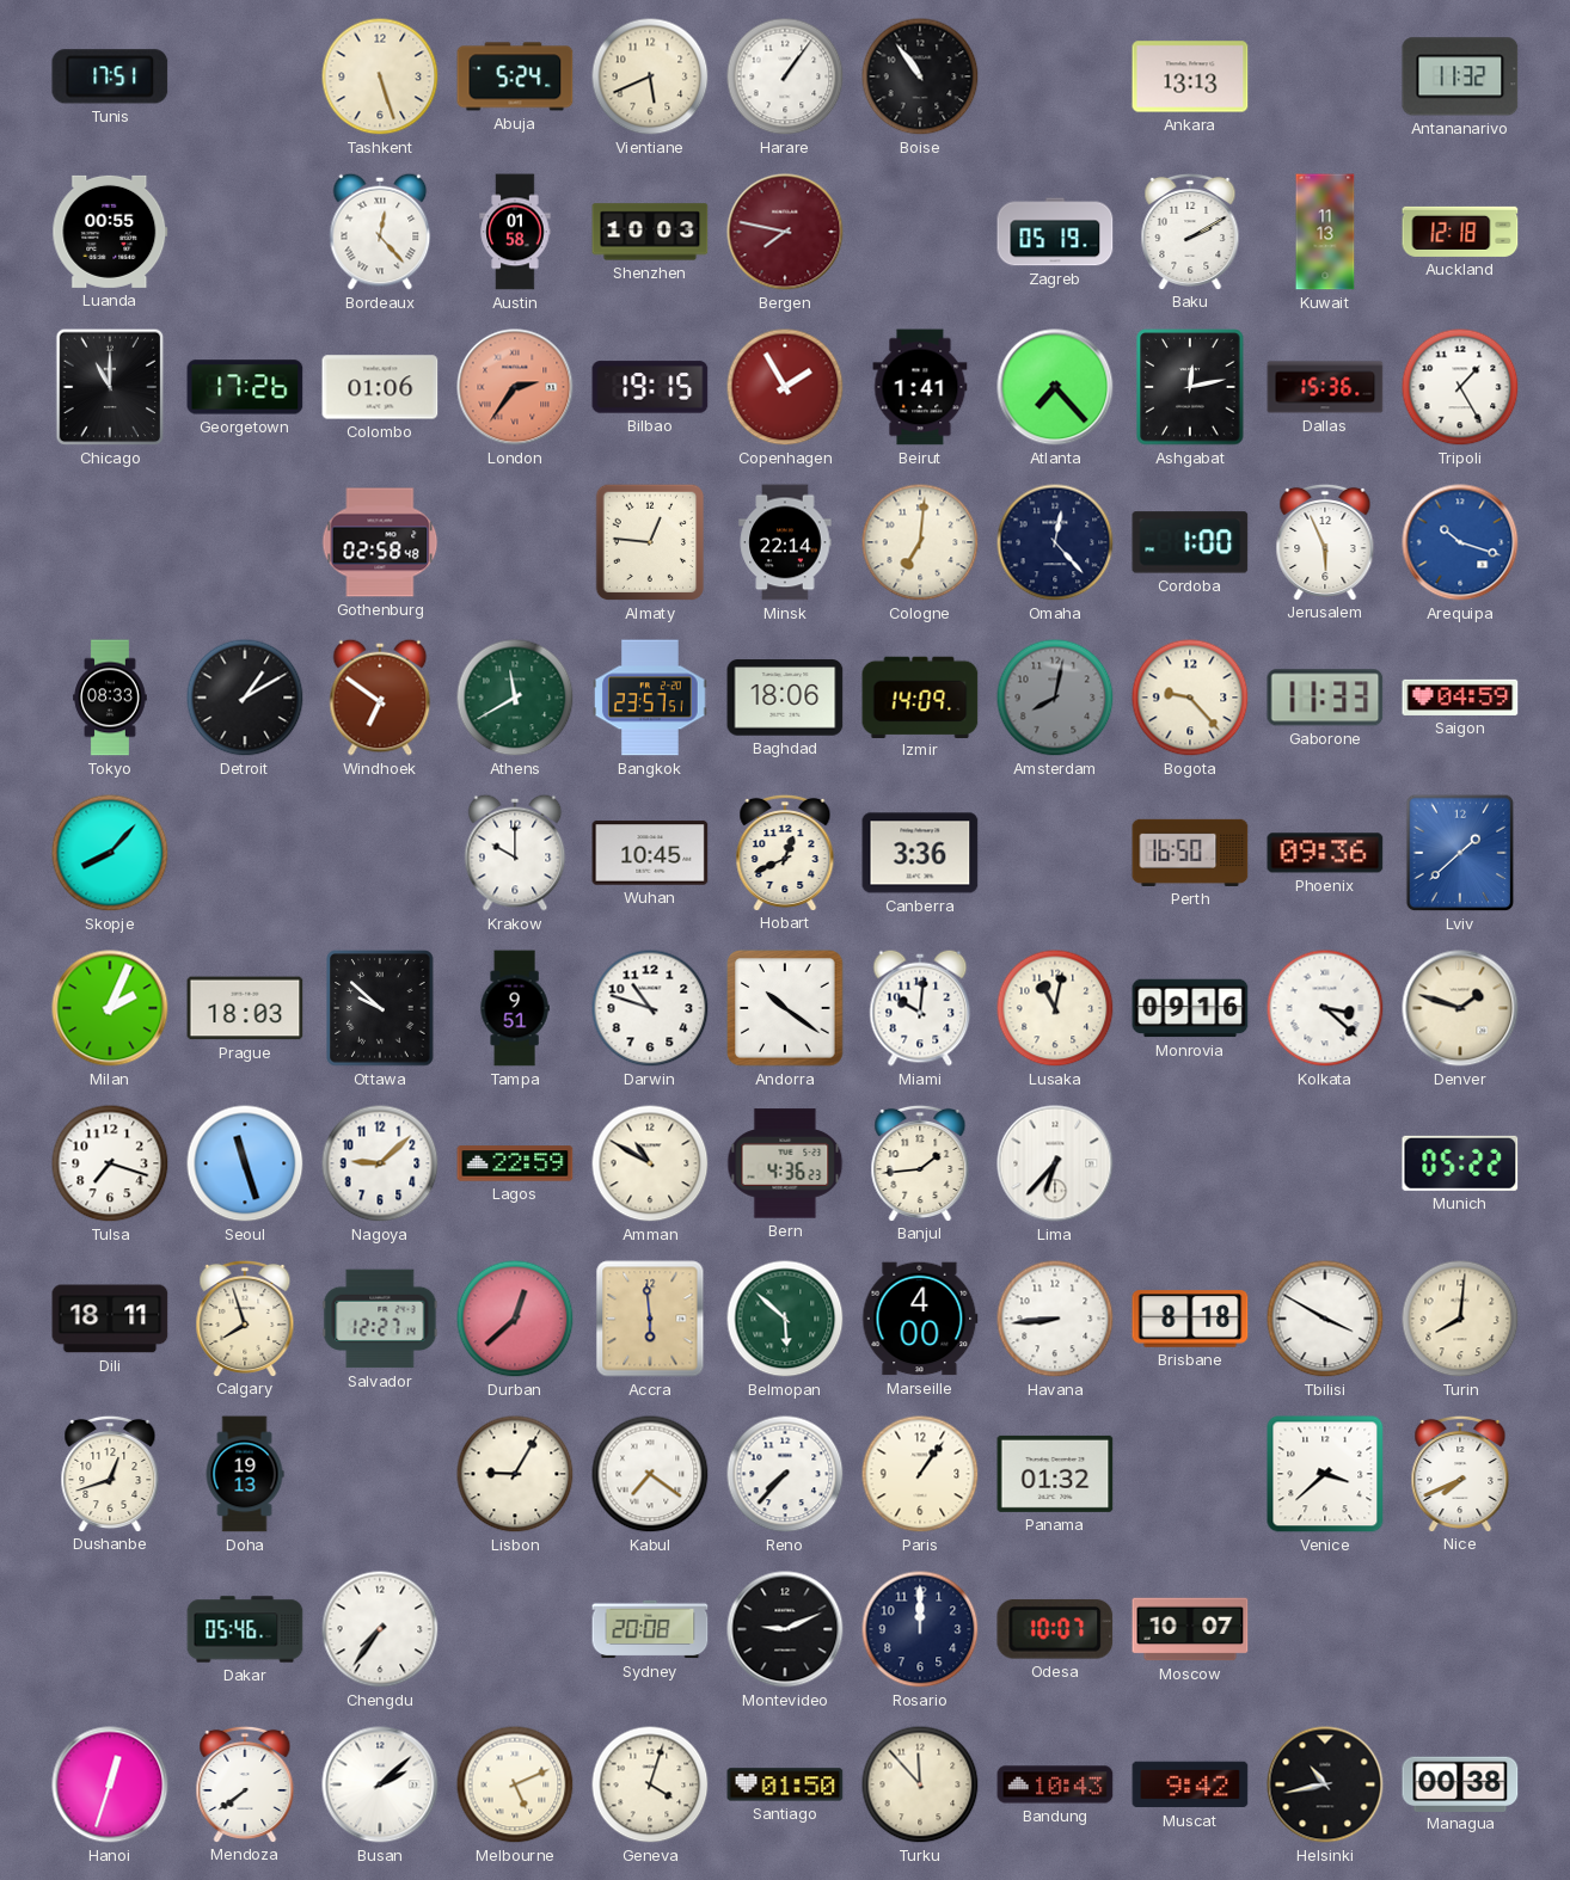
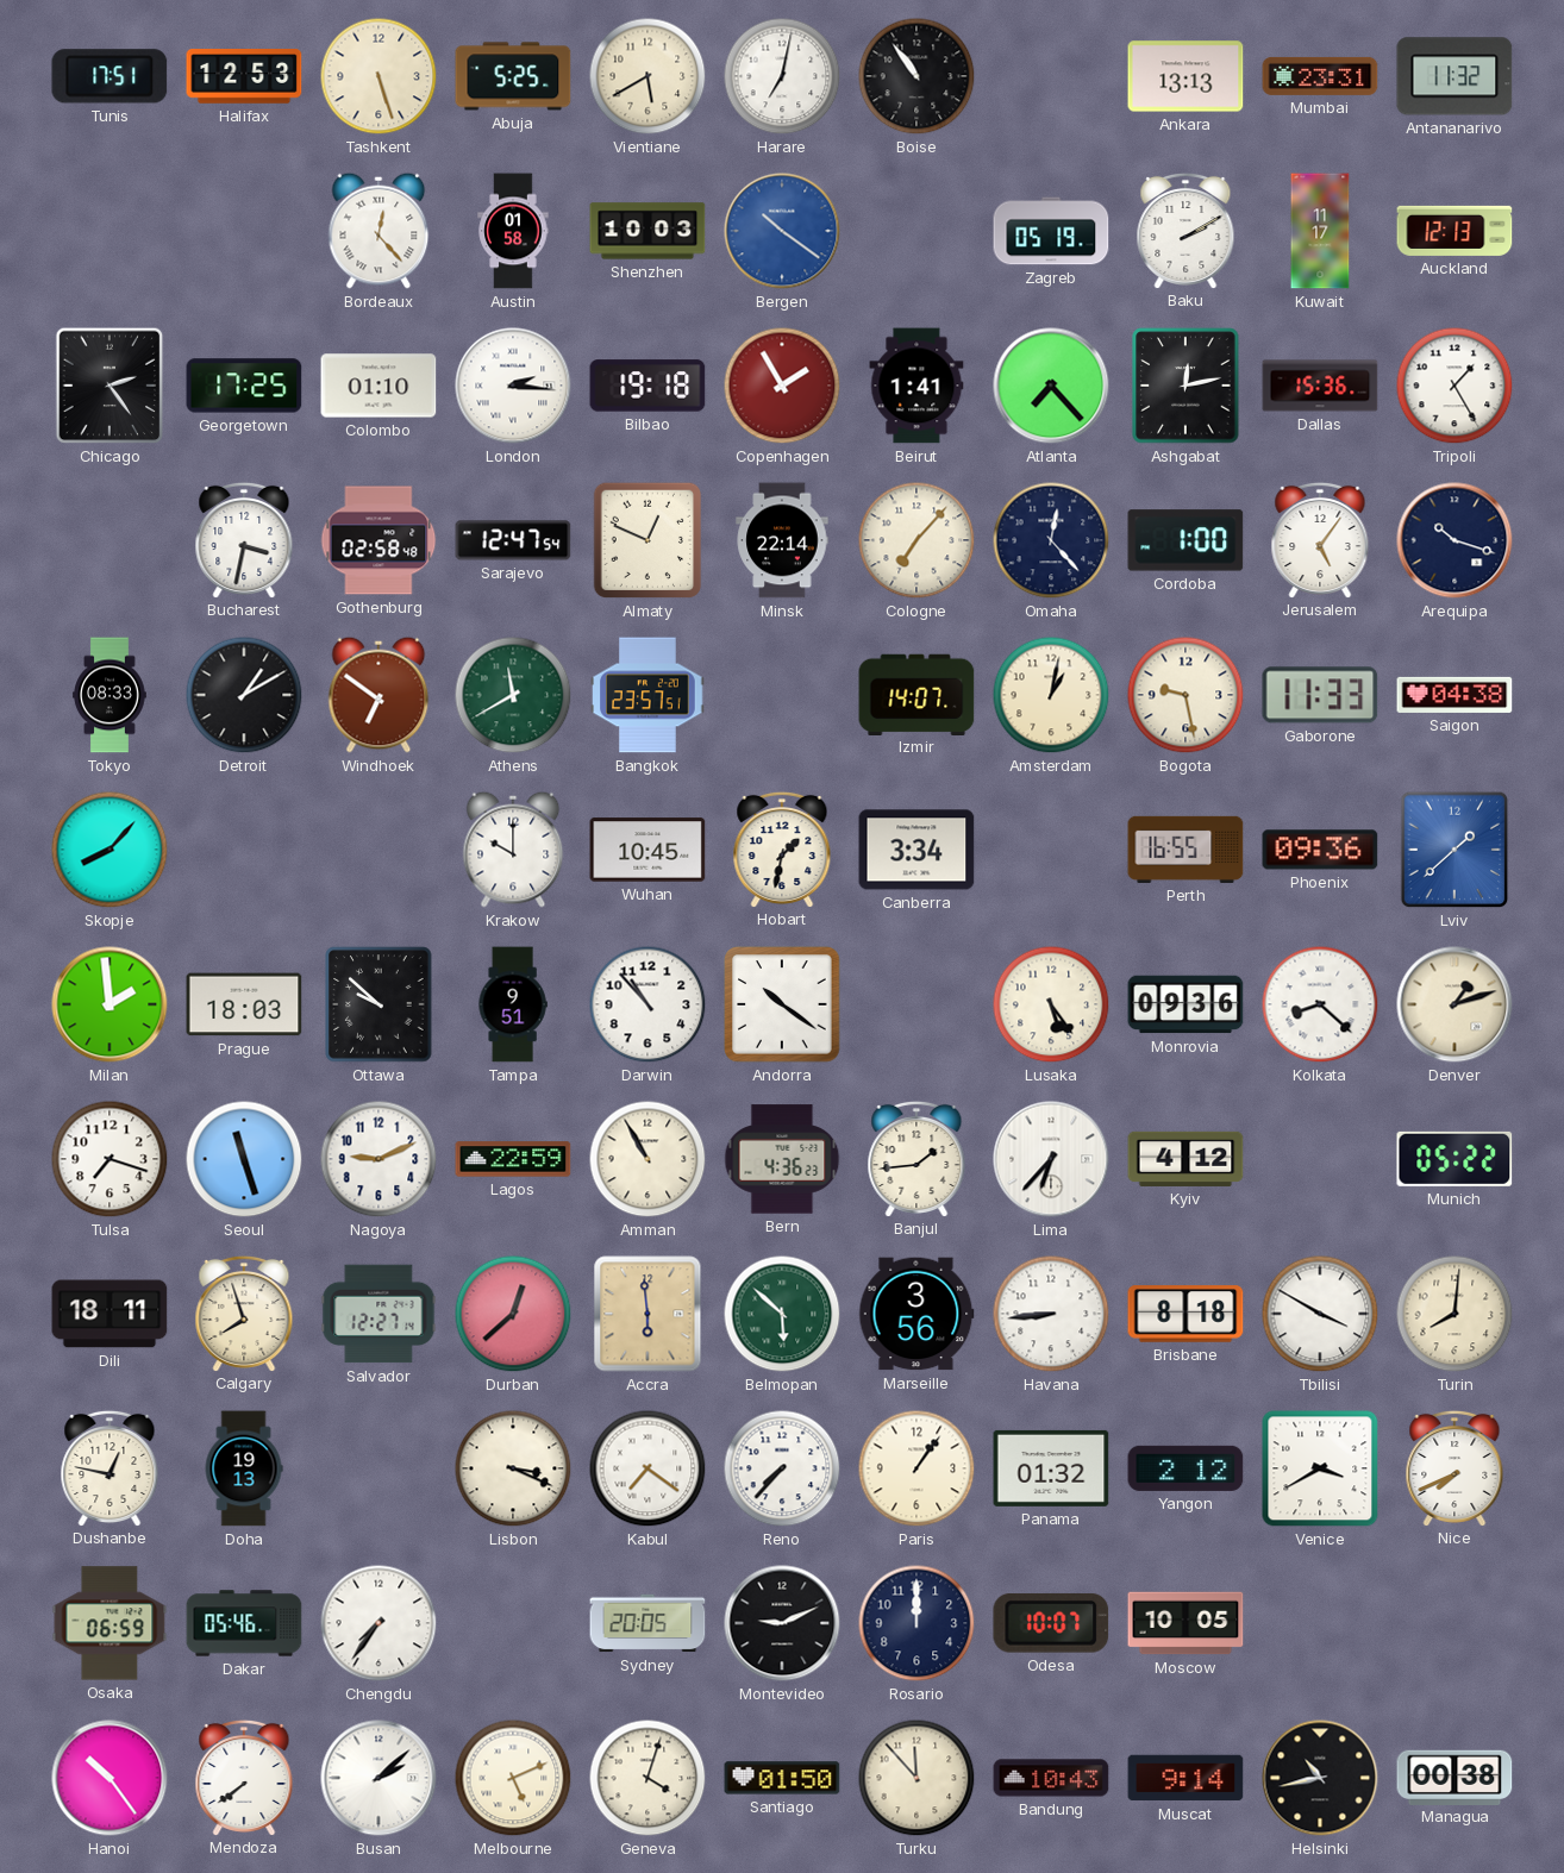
Halifax: none -> 12:53
Abuja: 5:24 -> 5:25
Vientiane: 5:41 -> 5:40
Harare: 1:06 -> 7:02
Mumbai: none -> 23:31
Luanda: 00:55 -> none
Bergen: 7:47 -> 10:21
Bergen dial: burgundy -> blue
Kuwait: 11:13 -> 11:17
Auckland: 12:18 -> 12:13
Chicago: 11:00 -> 2:24
Georgetown: 17:26 -> 17:25
Colombo: 01:06 -> 01:10
London: 2:36 -> 2:16
London dial: salmon -> white
Bilbao: 19:15 -> 19:18
Bucharest: none -> 3:32
Sarajevo: none -> 12:47
Almaty: 12:46 -> 12:49
Cologne: 7:01 -> 7:07
Jerusalem: 5:56 -> 5:06
Arequipa dial: blue -> navy
Baghdad: 18:06 -> none
Izmir: 14:09 -> 14:07
Amsterdam: 8:02 -> 1:02
Amsterdam dial: grey -> cream
Bogota: 9:23 -> 9:28
Saigon: 04:59 -> 04:38
Hobart: 12:41 -> 1:32
Canberra: 3:36 -> 3:34
Perth: 16:50 -> 16:55
Milan: 2:04 -> 1:59
Darwin: 10:48 -> 10:53
Miami: 10:01 -> none
Lusaka: 11:02 -> 5:24
Monrovia: 09:16 -> 09:36
Kolkata: 3:22 -> 8:22
Denver: 1:48 -> 1:12
Nagoya: 9:08 -> 9:11
Amman: 10:50 -> 10:55
Kyiv: none -> 4:12
Marseille: 4:00 -> 3:56
Dushanbe: 12:42 -> 12:47
Lisbon: 9:05 -> 3:19
Yangon: none -> 2:12
Venice: 3:38 -> 3:40
Osaka: none -> 06:59
Sydney: 20:08 -> 20:05
Moscow: 10:07 -> 10:05
Hanoi: 12:33 -> 10:24
Muscat: 9:42 -> 9:14
